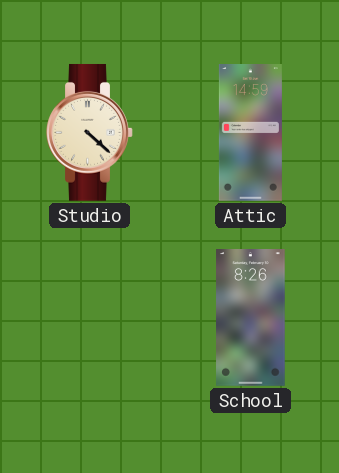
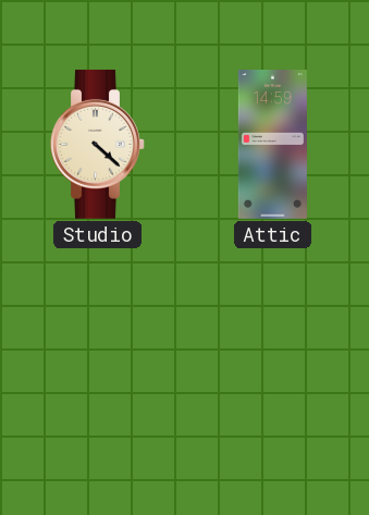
School: 8:26 -> none
